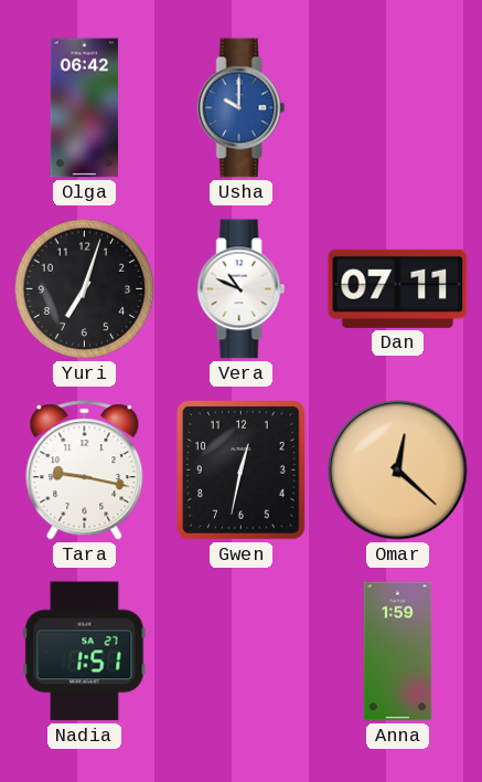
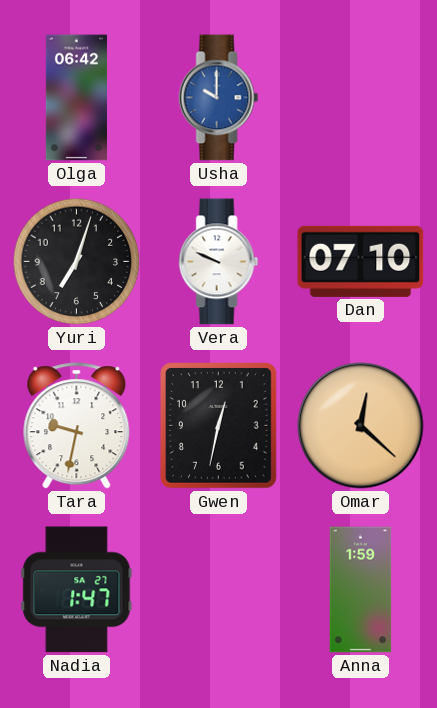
Vera: 10:49 -> 9:49
Dan: 07:11 -> 07:10
Tara: 9:17 -> 9:32
Nadia: 1:51 -> 1:47
